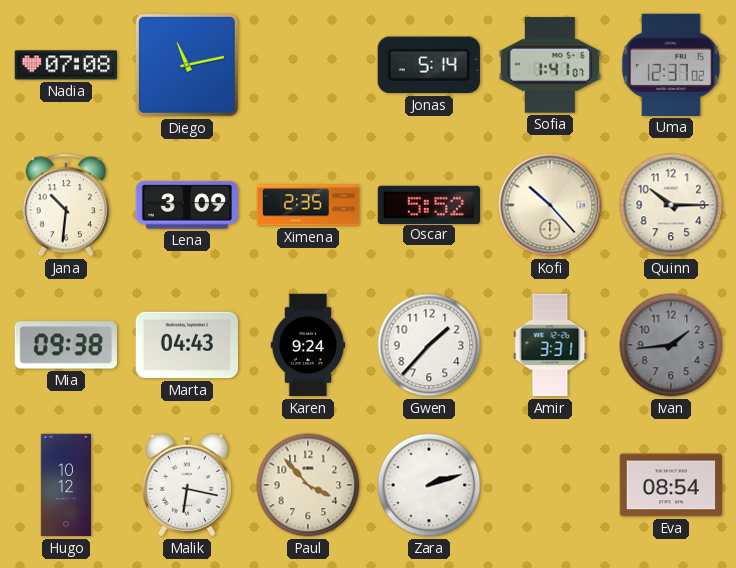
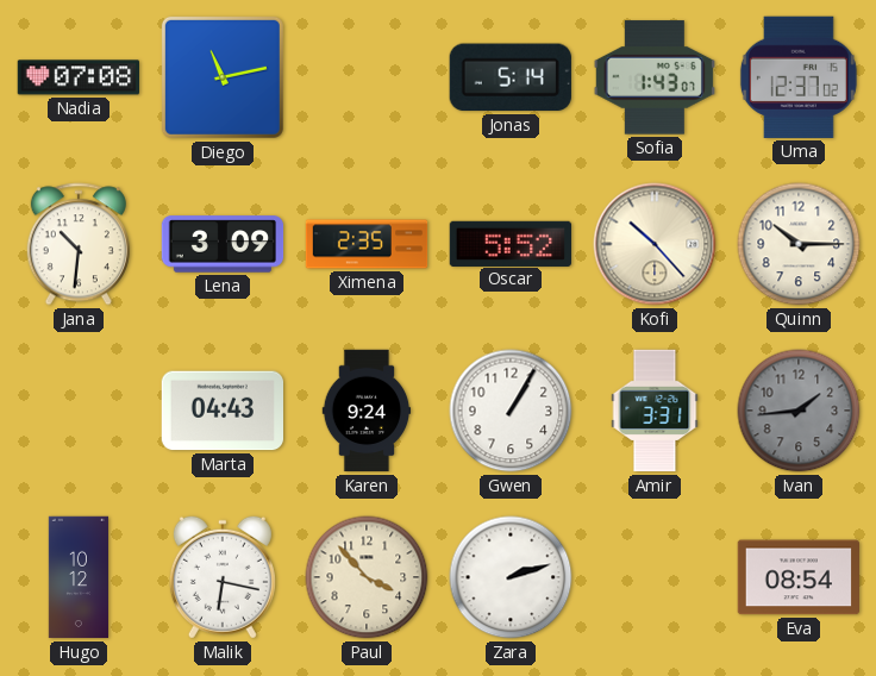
Sofia: 1:41 -> 1:43
Mia: 09:38 -> none
Gwen: 1:37 -> 1:05
